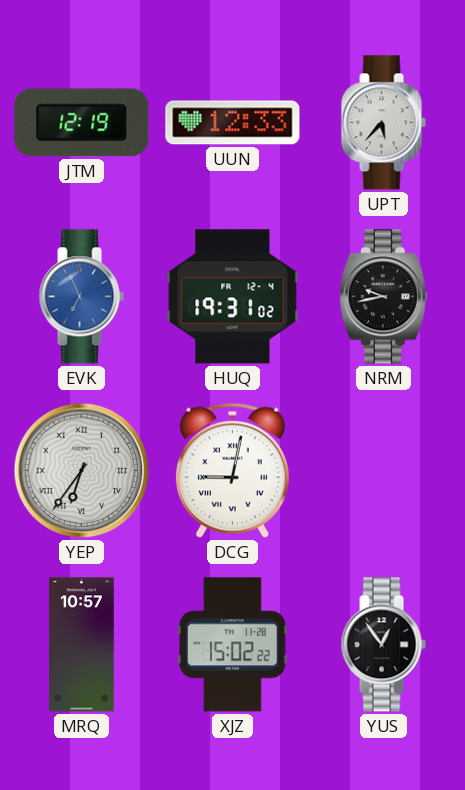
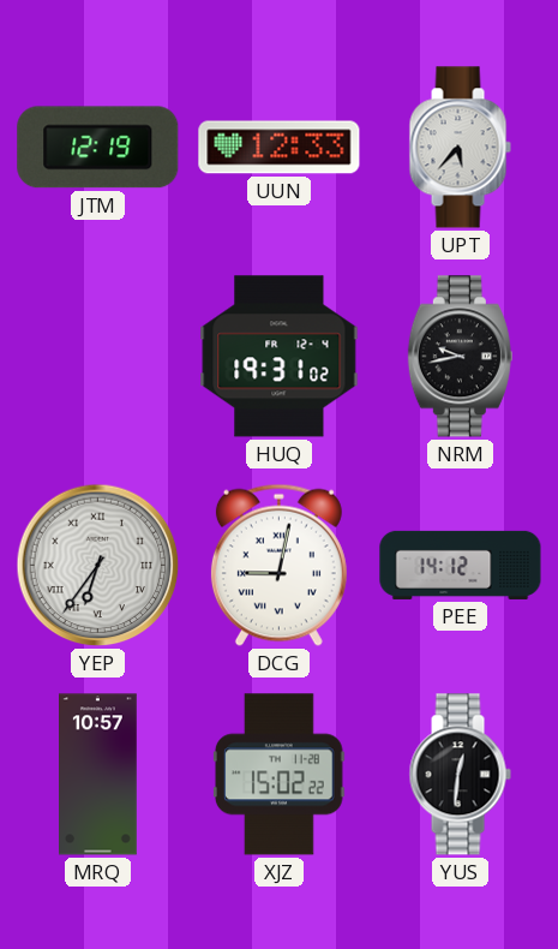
EVK: 6:56 -> none
PEE: none -> 14:12
YUS: 12:54 -> 12:31
